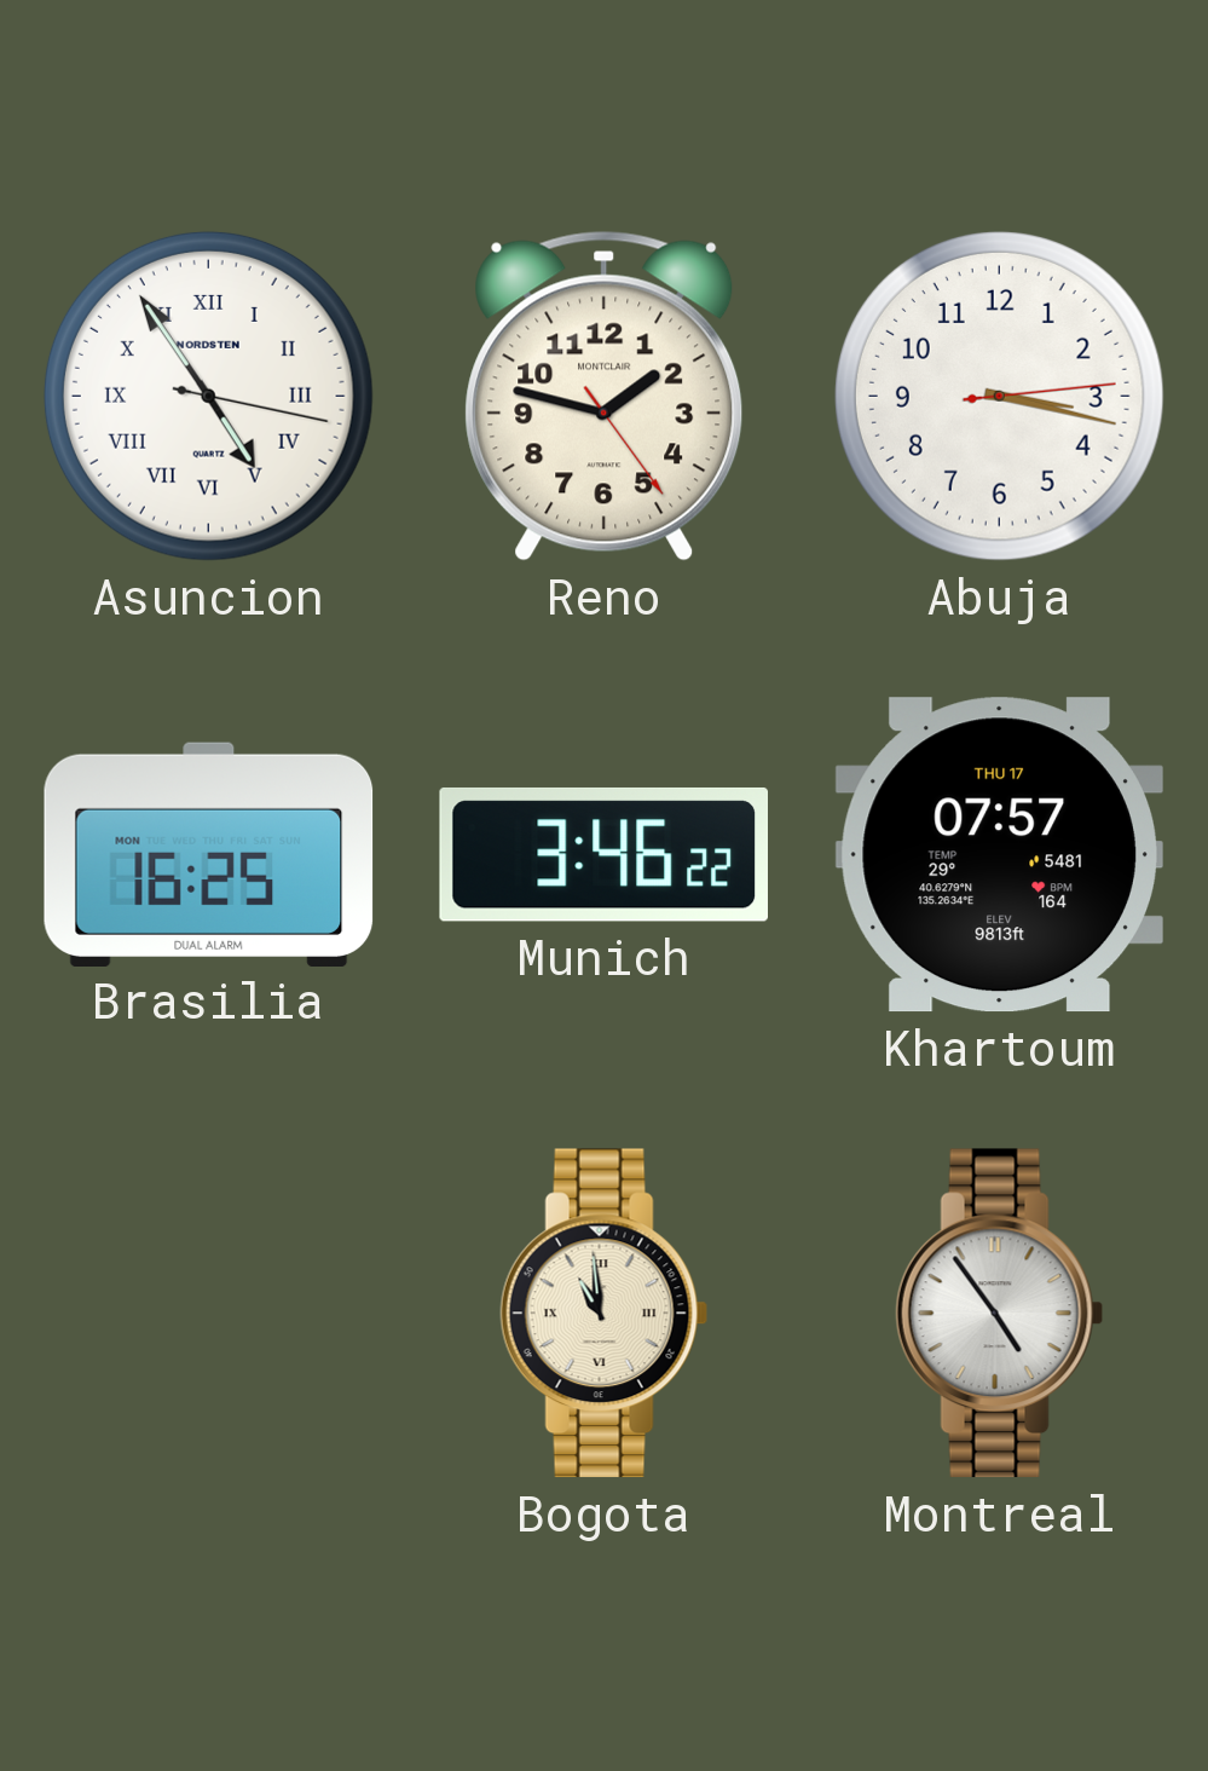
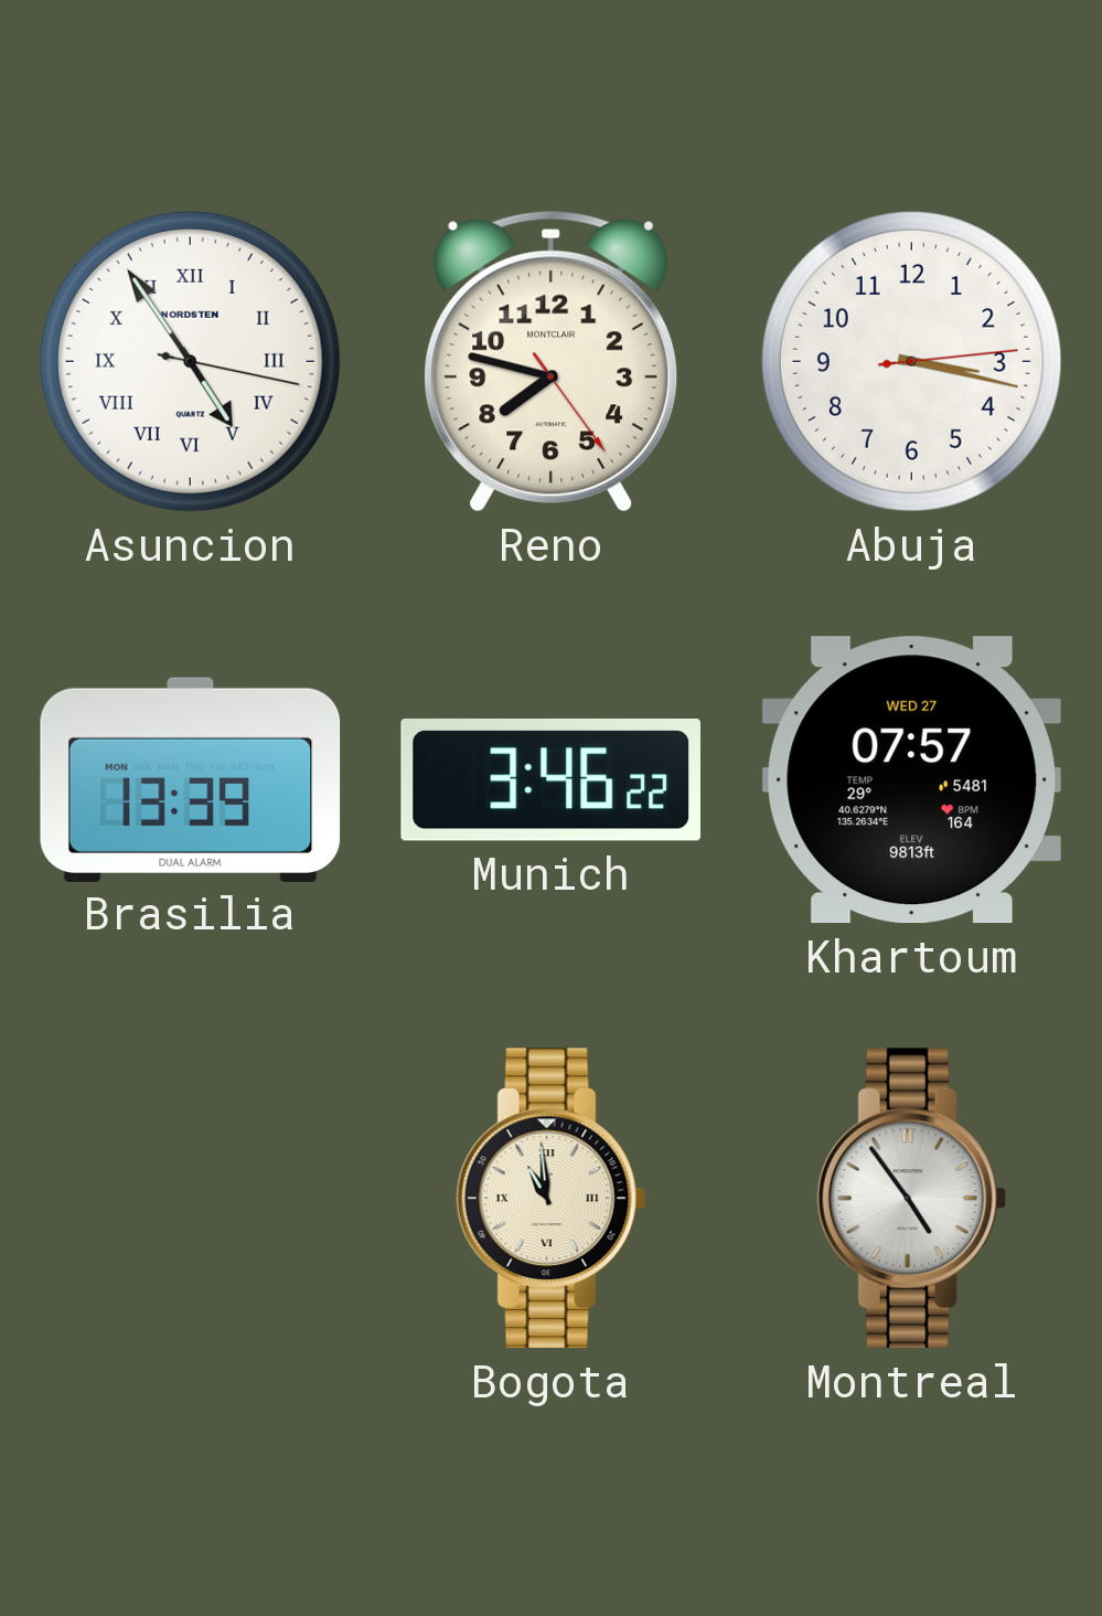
Reno: 1:47 -> 7:47
Brasilia: 16:25 -> 13:39
Khartoum date: THU 17 -> WED 27
